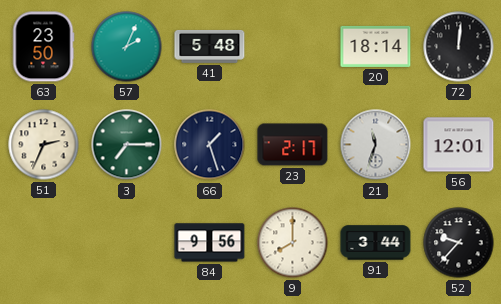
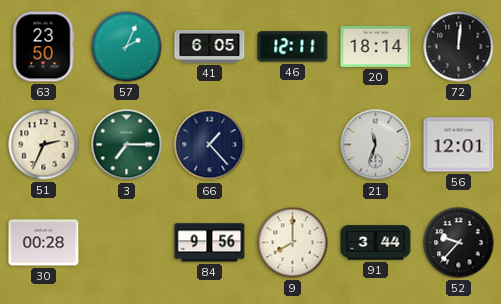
41: 5:48 -> 6:05
46: none -> 12:11
66: 1:27 -> 1:23
23: 2:17 -> none
30: none -> 00:28
